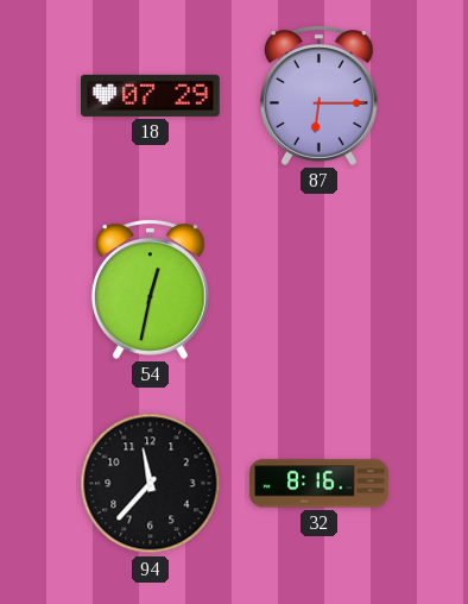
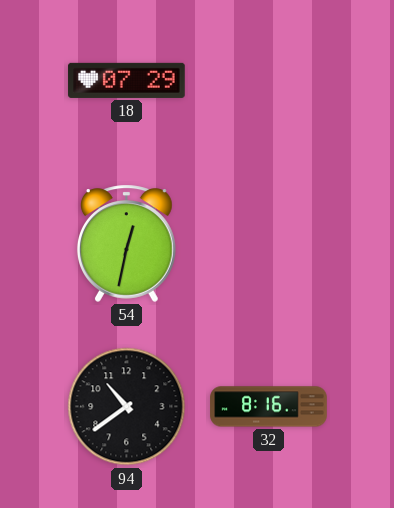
87: 6:15 -> none
94: 11:37 -> 10:39
